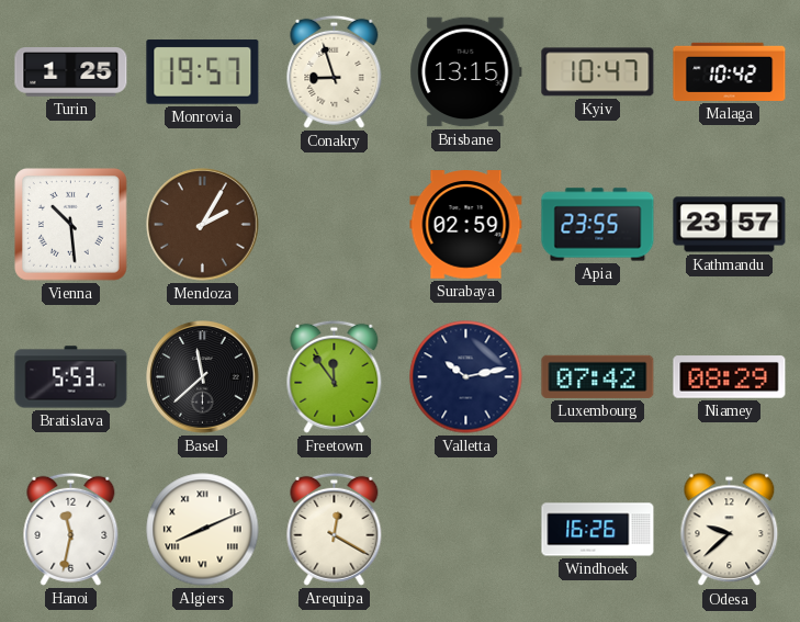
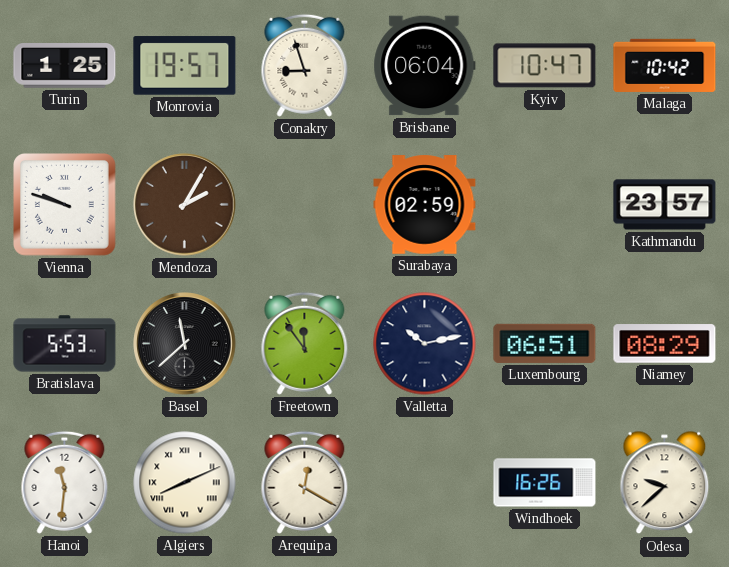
Brisbane: 13:15 -> 06:04
Vienna: 10:29 -> 9:48
Apia: 23:55 -> none
Luxembourg: 07:42 -> 06:51
Hanoi: 11:32 -> 11:31
